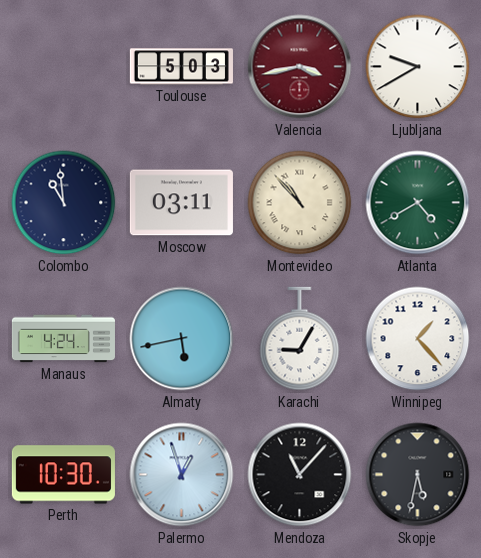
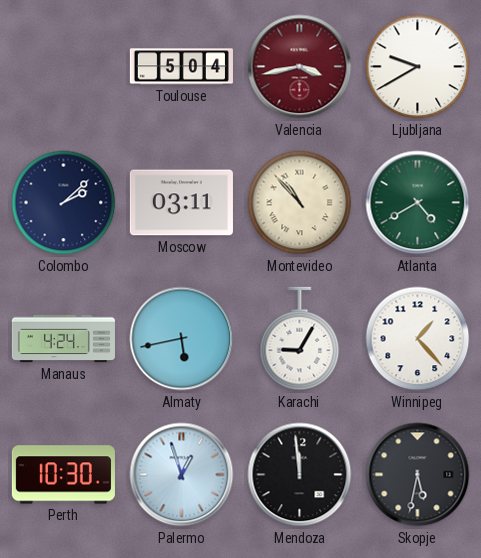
Toulouse: 5:03 -> 5:04
Colombo: 10:59 -> 2:08
Mendoza: 11:07 -> 11:59
